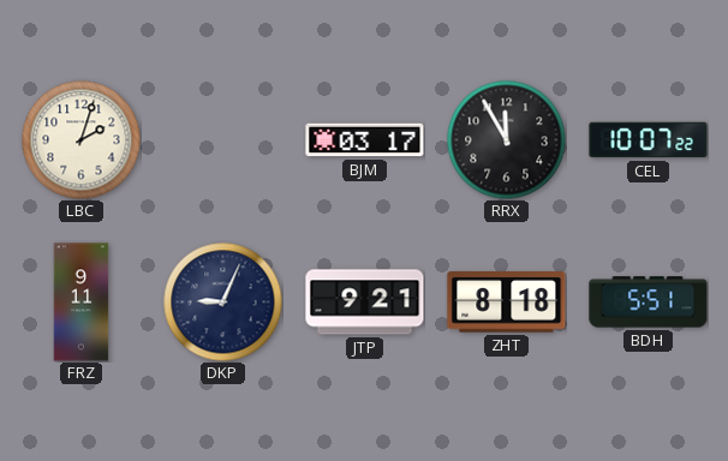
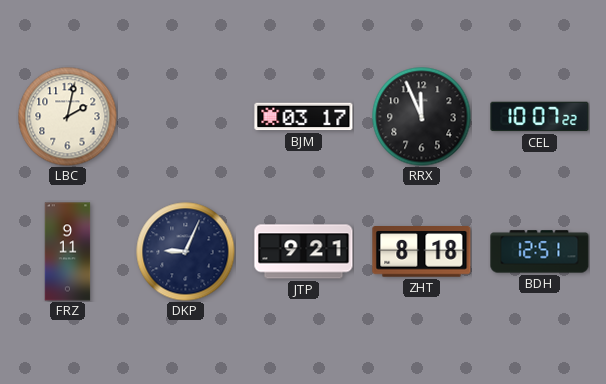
LBC: 2:03 -> 2:02
RRX: 11:55 -> 11:56
BDH: 5:51 -> 12:51
